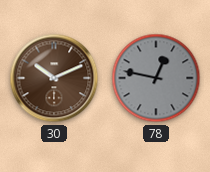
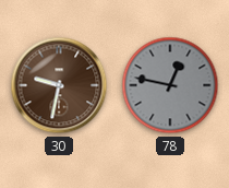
30: 10:11 -> 9:32
